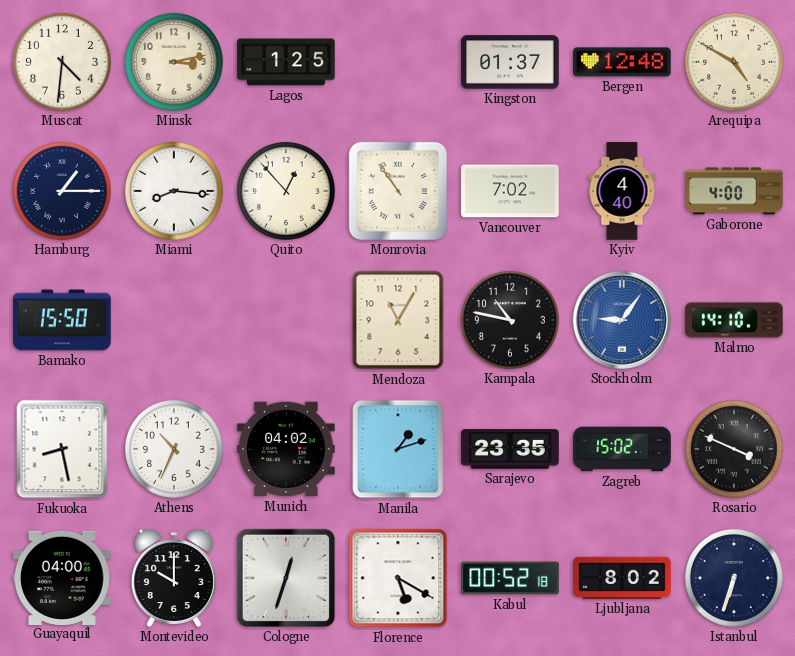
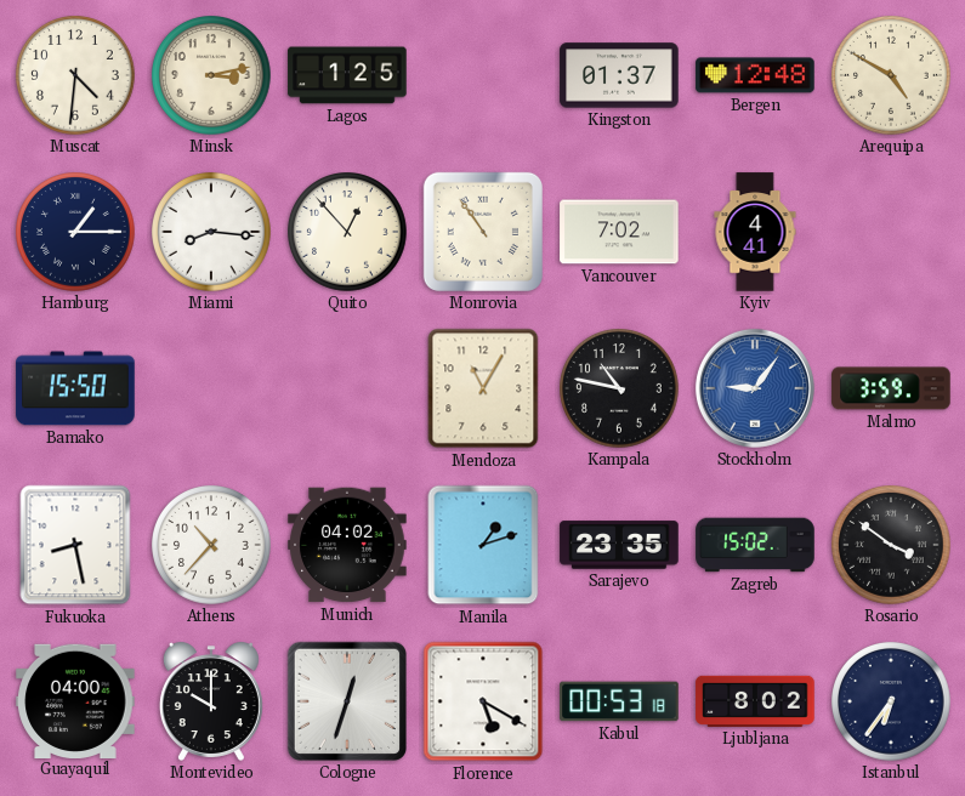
Kyiv: 4:40 -> 4:41
Gaborone: 4:00 -> none
Malmo: 14:10 -> 3:59
Athens: 10:34 -> 10:37
Rosario: 3:49 -> 3:51
Kabul: 00:52 -> 00:53
Istanbul: 6:33 -> 6:36
